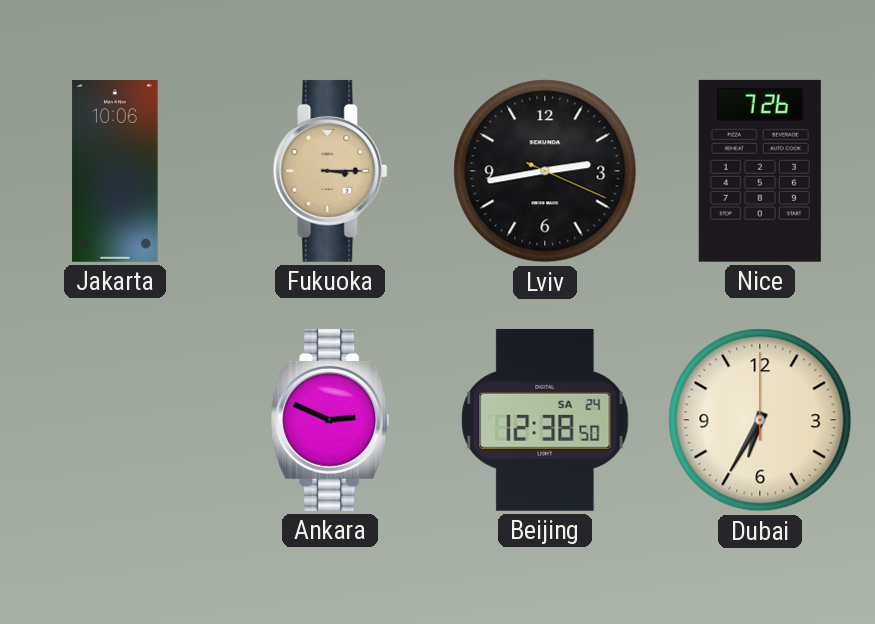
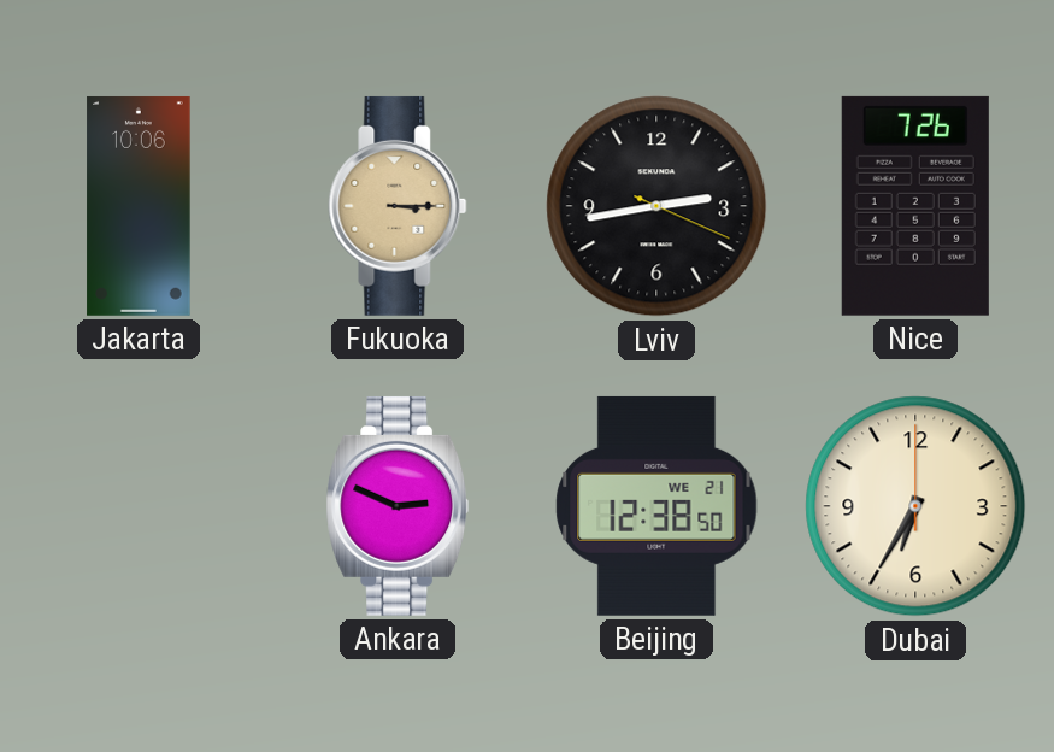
Beijing date: SA 24 -> WE 21
